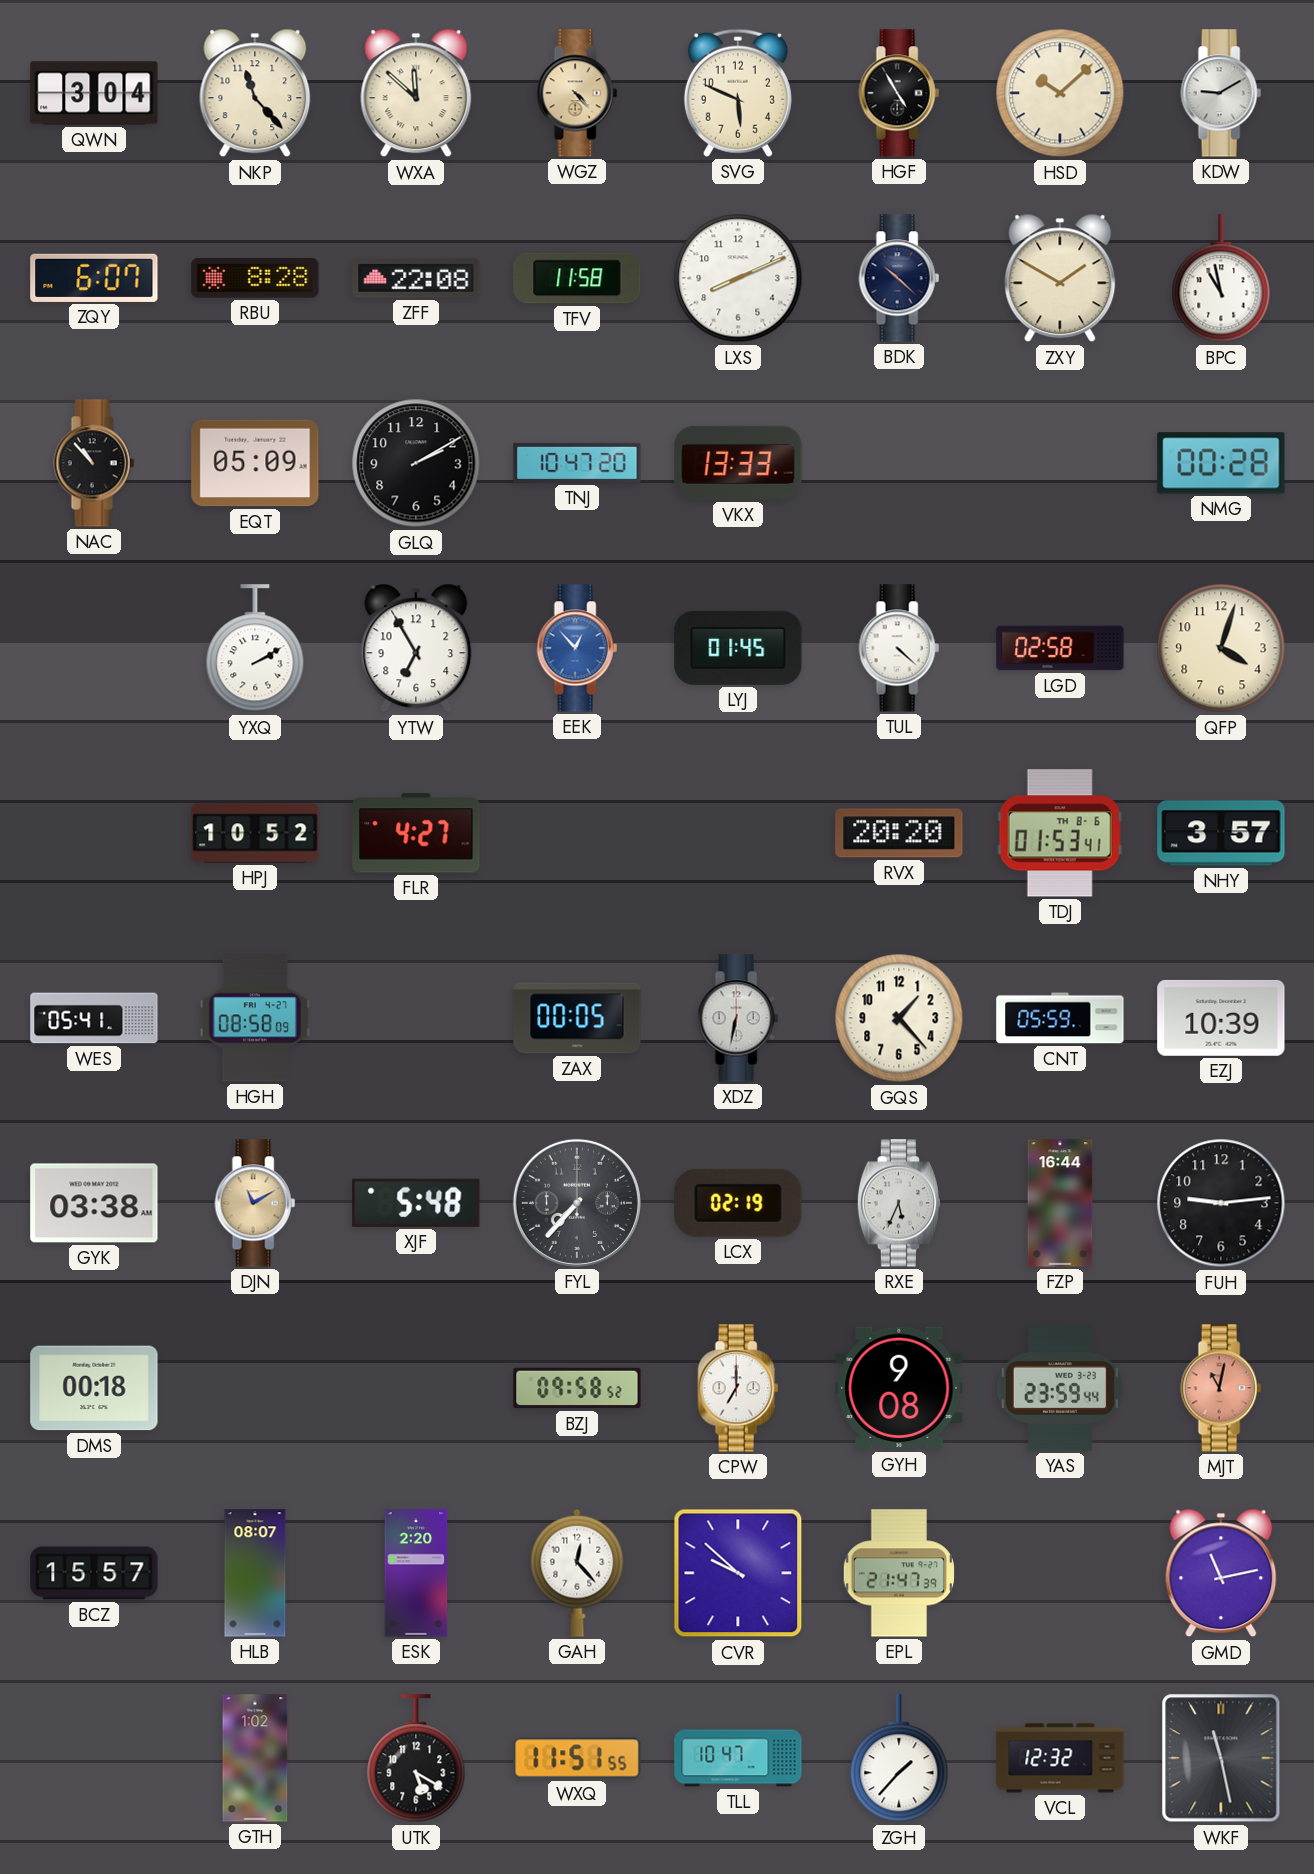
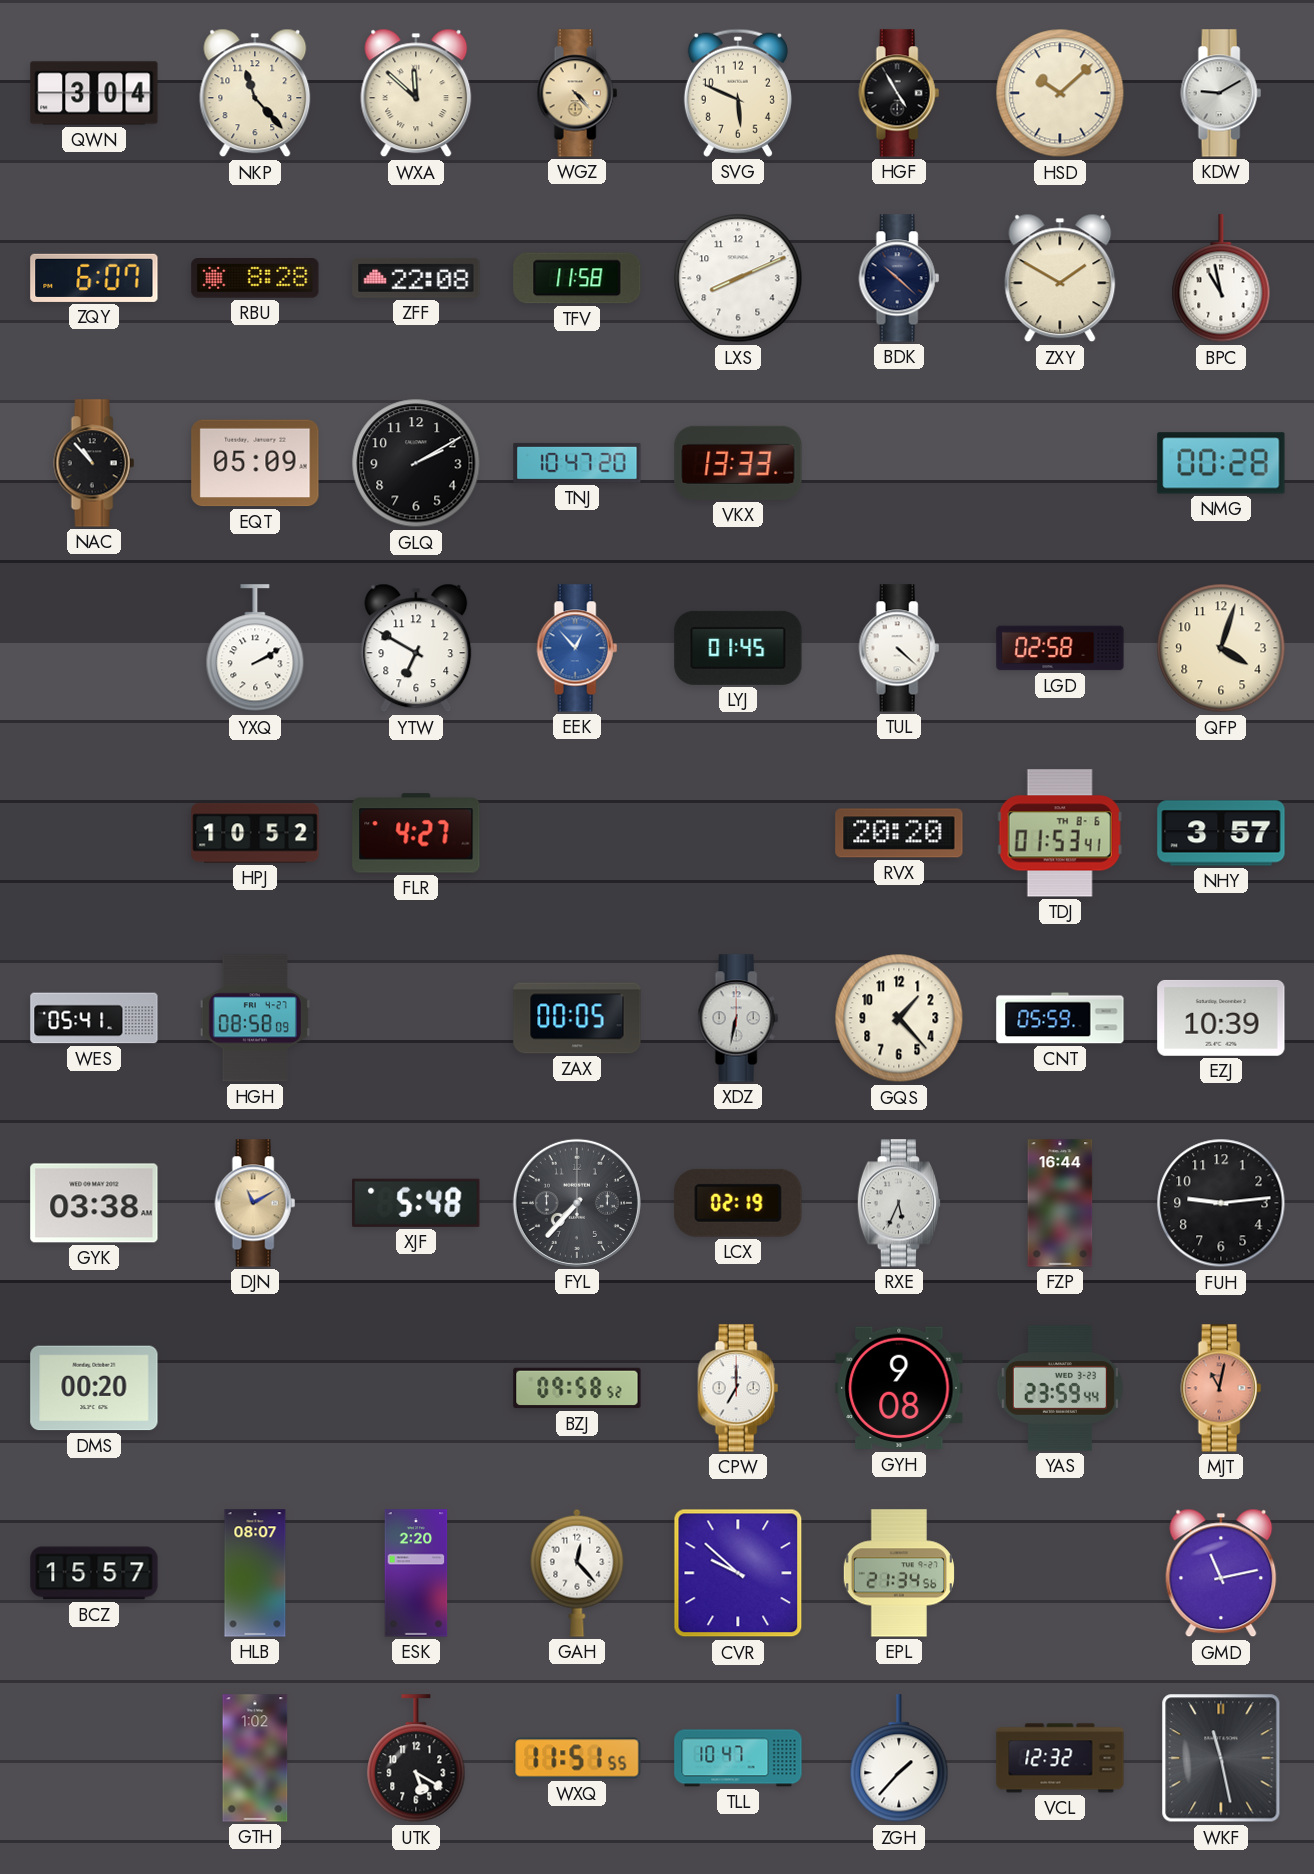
YTW: 6:55 -> 6:50
DMS: 00:18 -> 00:20
EPL: 21:47 -> 21:34
